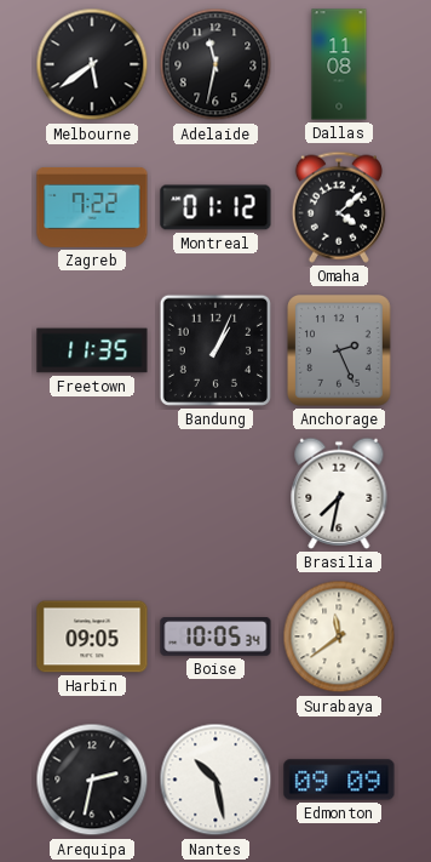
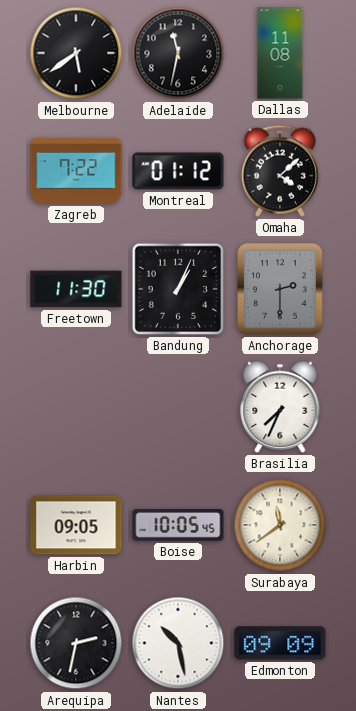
Freetown: 11:35 -> 11:30
Anchorage: 2:26 -> 2:30
Brasilia: 7:32 -> 7:34
Boise: 10:05:34 -> 10:05:45
